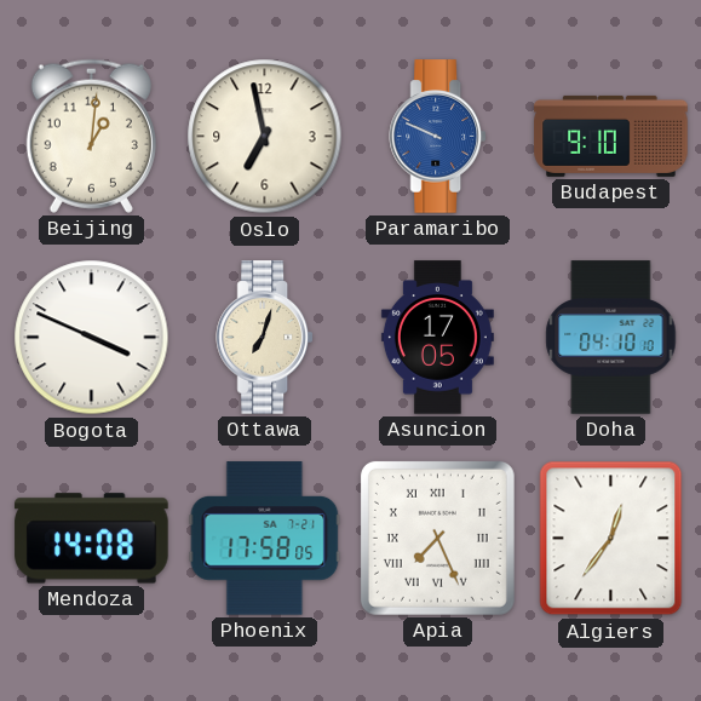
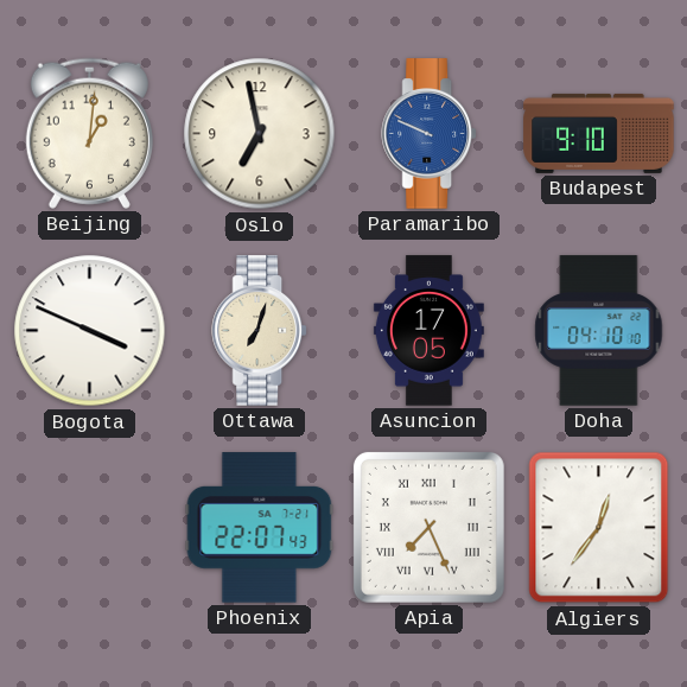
Mendoza: 14:08 -> none
Phoenix: 17:58 -> 22:07
